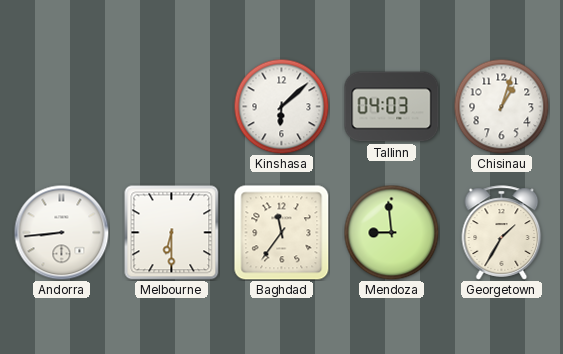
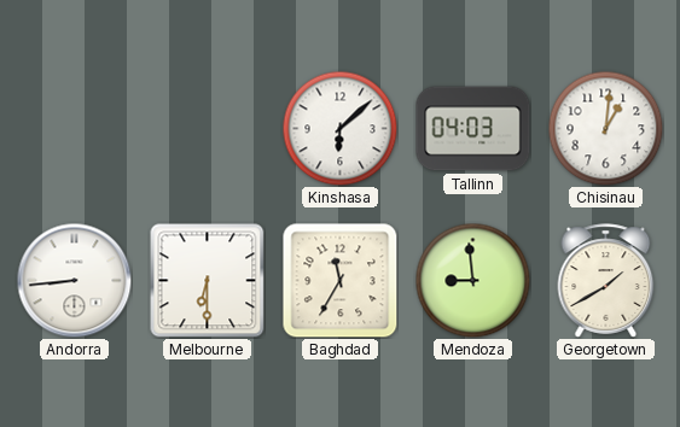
Chisinau: 1:03 -> 1:01
Baghdad: 11:36 -> 11:35
Georgetown: 1:35 -> 1:40
